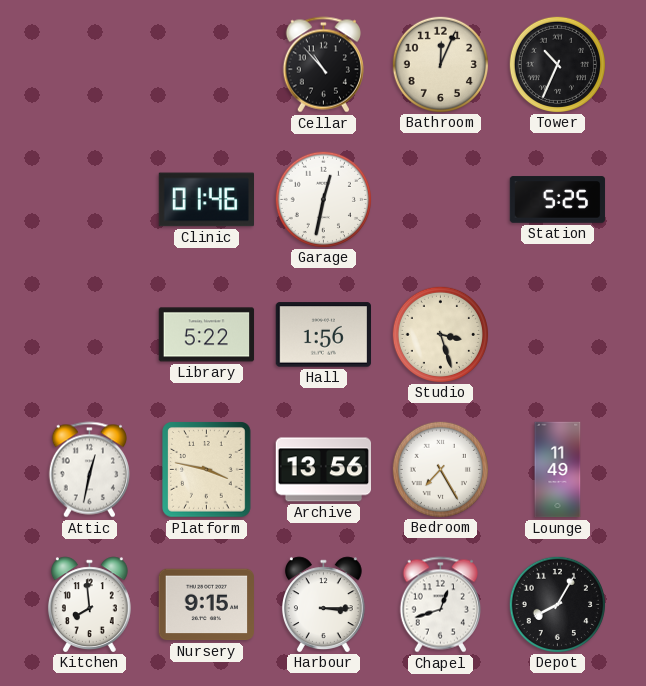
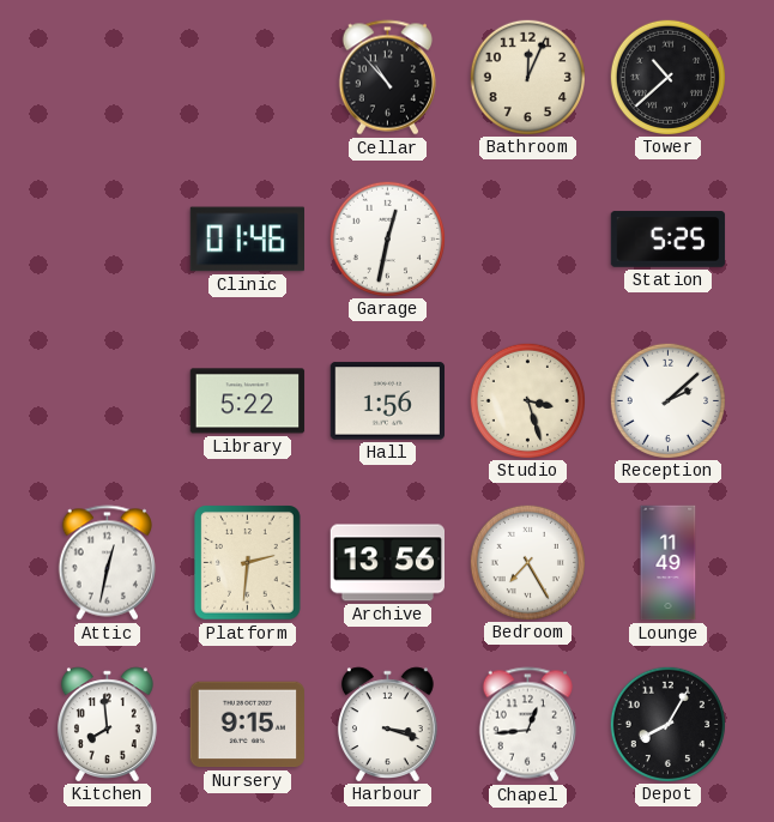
Tower: 10:34 -> 10:38
Reception: none -> 2:08
Platform: 3:47 -> 2:31
Harbour: 3:15 -> 3:18
Chapel: 12:42 -> 12:44
